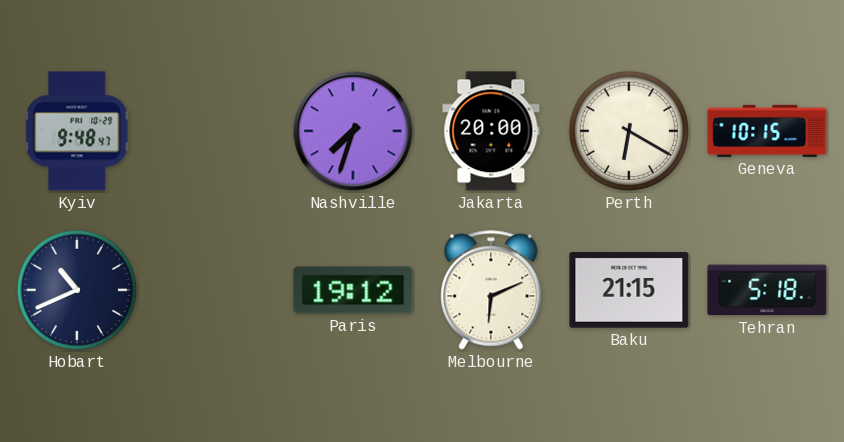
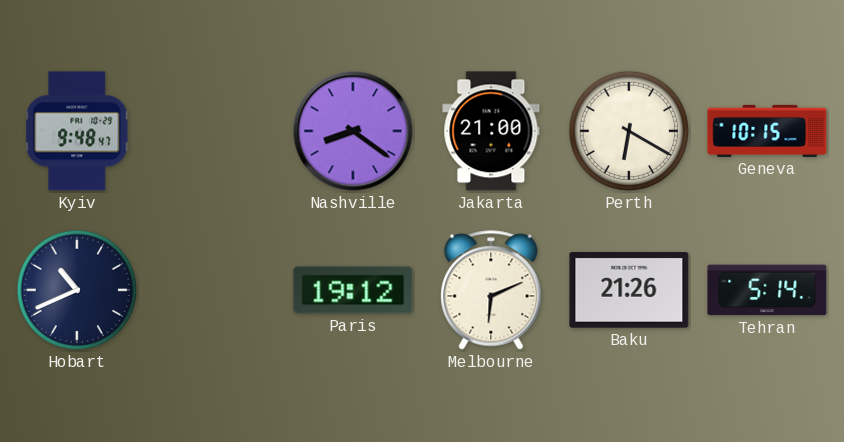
Nashville: 7:33 -> 8:21
Jakarta: 20:00 -> 21:00
Baku: 21:15 -> 21:26
Tehran: 5:18 -> 5:14
